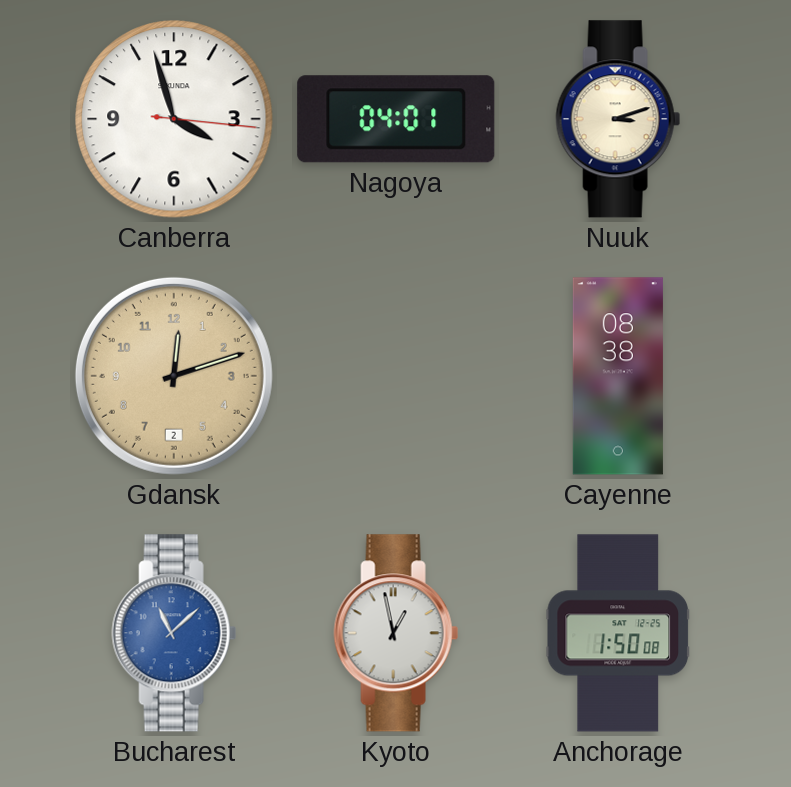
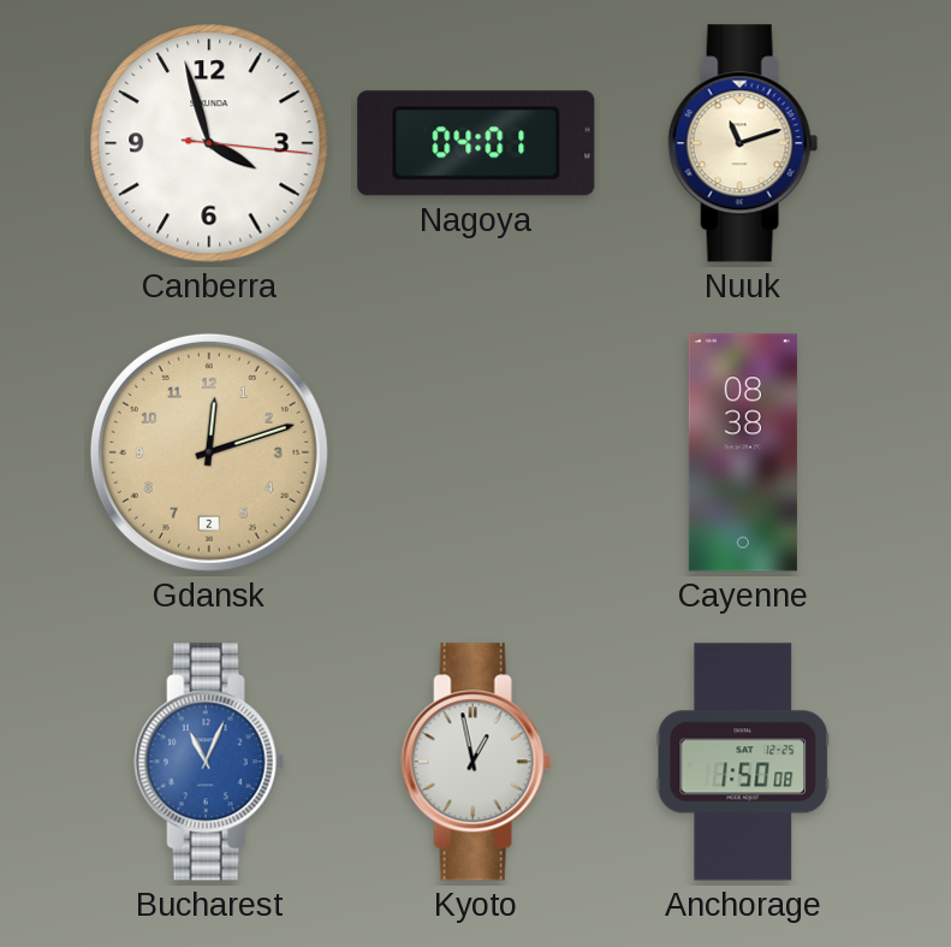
Nuuk: 3:12 -> 11:12
Bucharest: 11:08 -> 11:04
